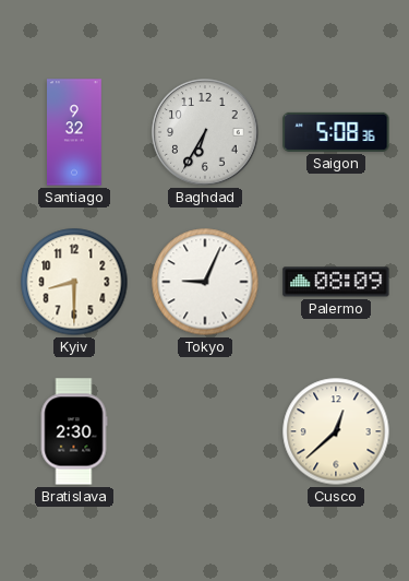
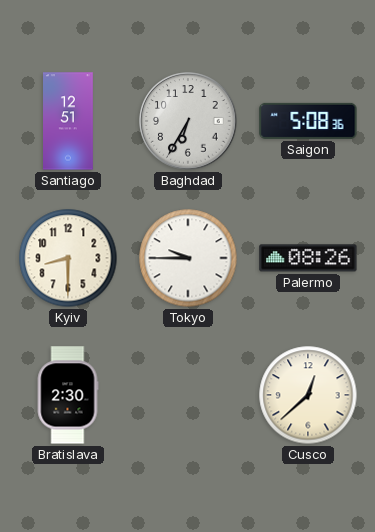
Santiago: 9:32 -> 12:51
Tokyo: 9:04 -> 9:45
Palermo: 08:09 -> 08:26
